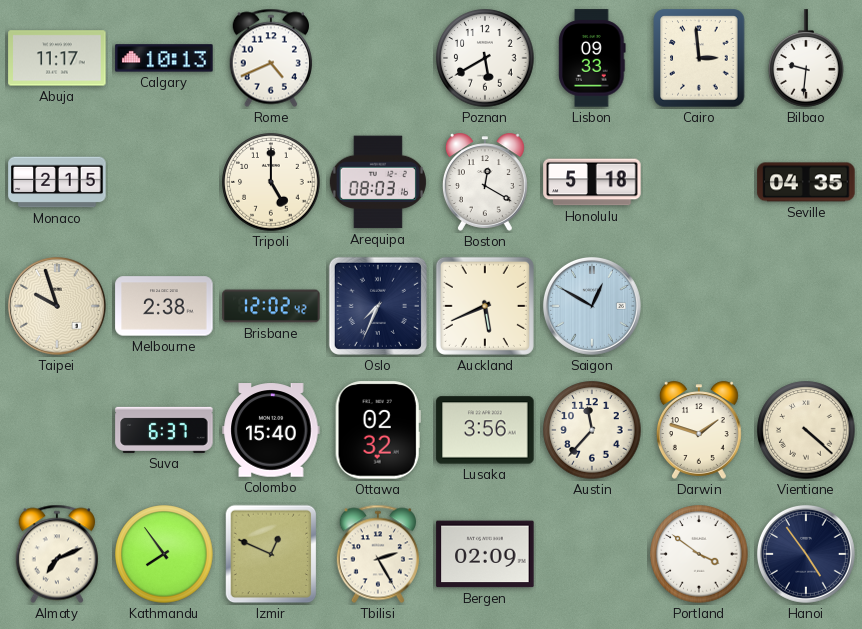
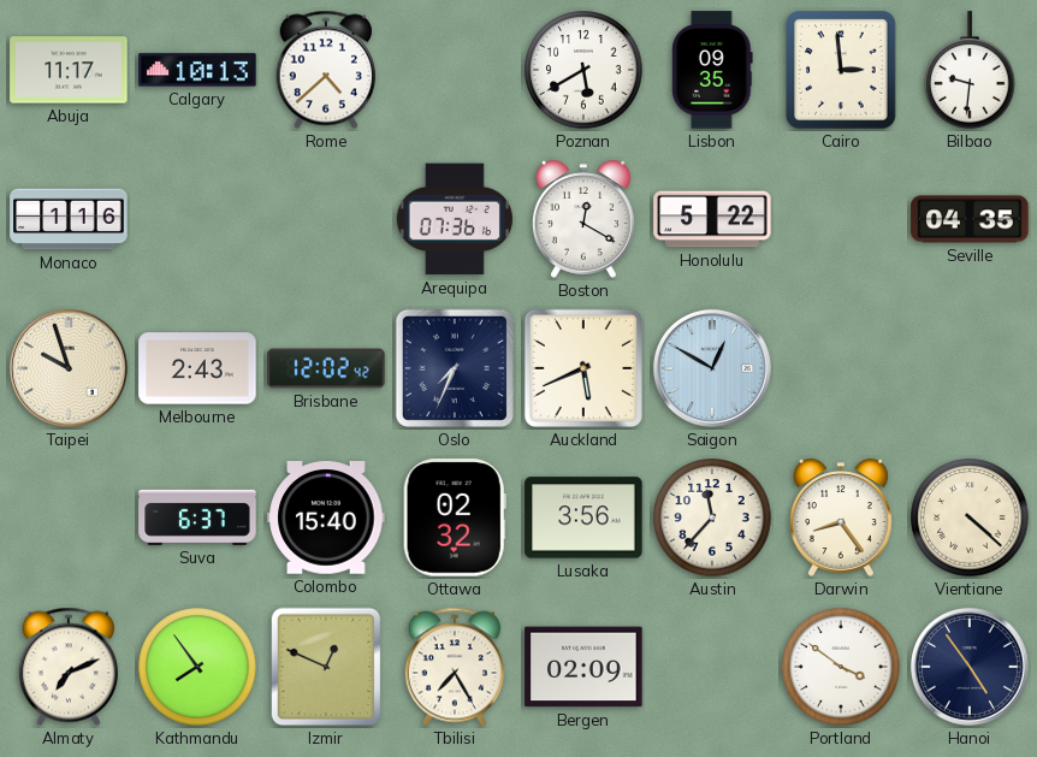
Rome: 4:41 -> 4:38
Lisbon: 09:33 -> 09:35
Monaco: 2:15 -> 1:16
Tripoli: 5:00 -> none
Arequipa: 08:03 -> 07:36
Honolulu: 5:18 -> 5:22
Melbourne: 2:38 -> 2:43
Darwin: 1:48 -> 8:24
Tbilisi: 2:25 -> 7:25
